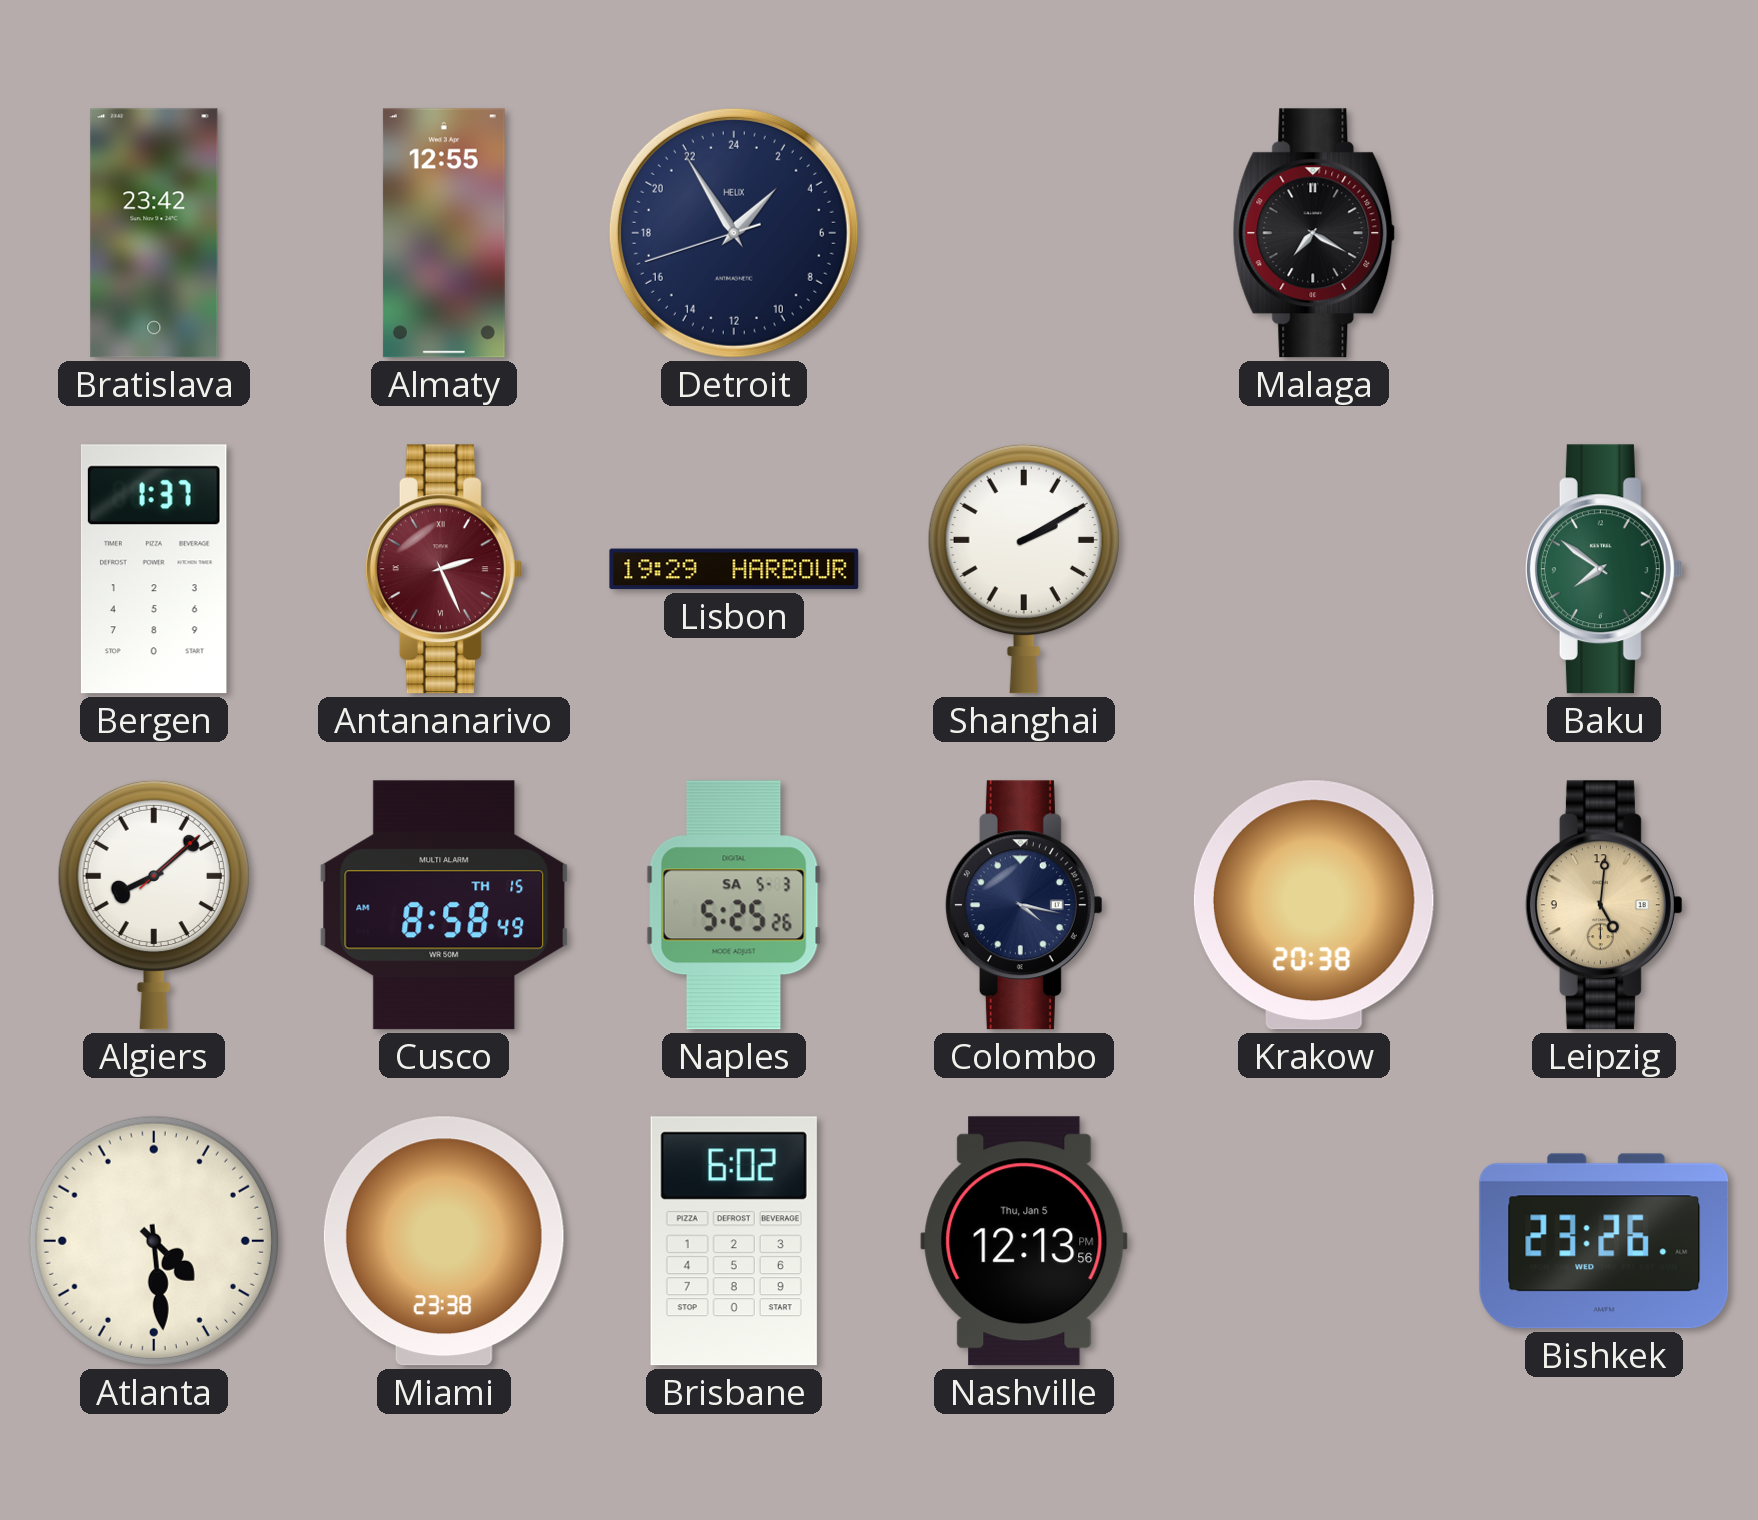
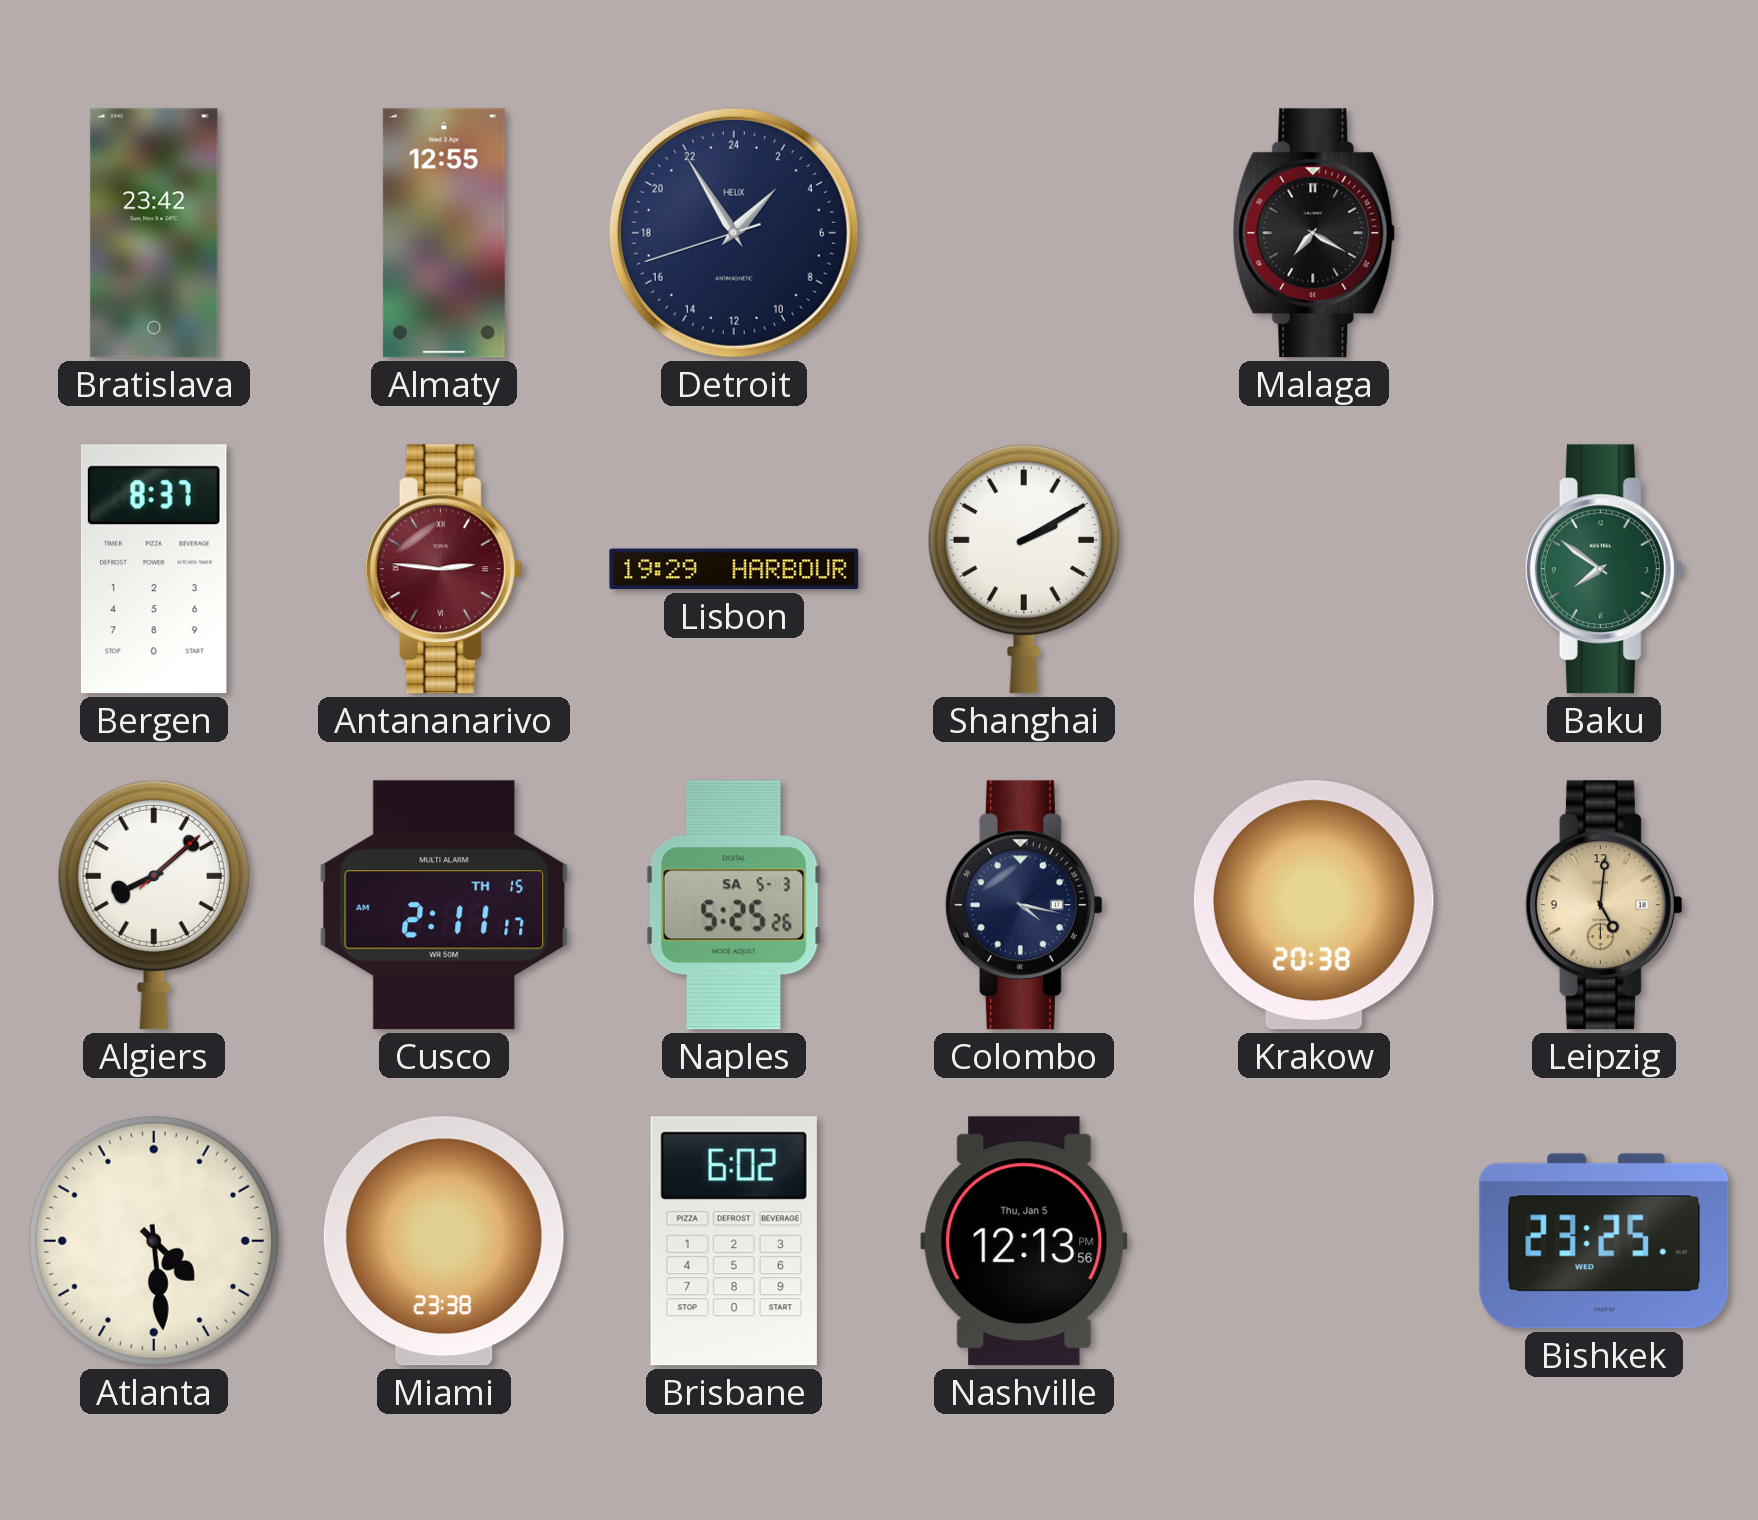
Bergen: 1:37 -> 8:37
Antananarivo: 2:26 -> 2:46
Cusco: 8:58 -> 2:11
Bishkek: 23:26 -> 23:25
